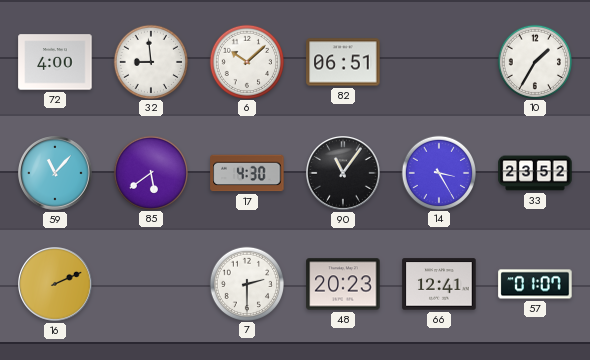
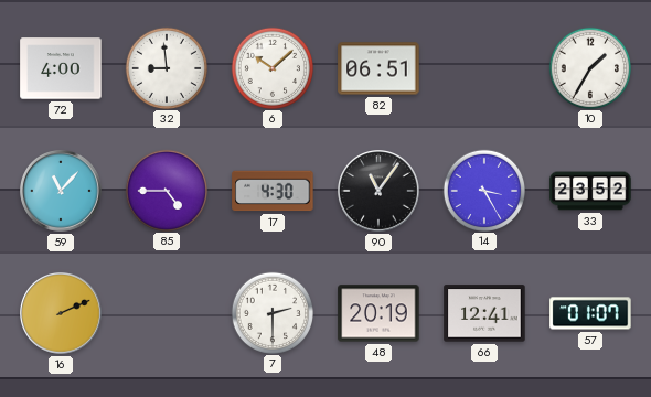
85: 5:39 -> 4:45
48: 20:23 -> 20:19
